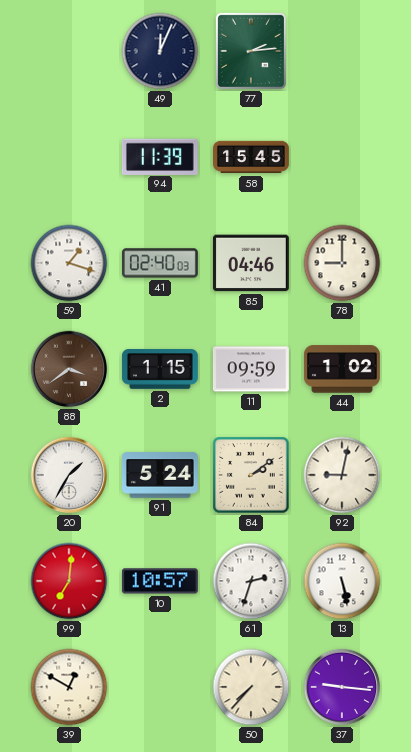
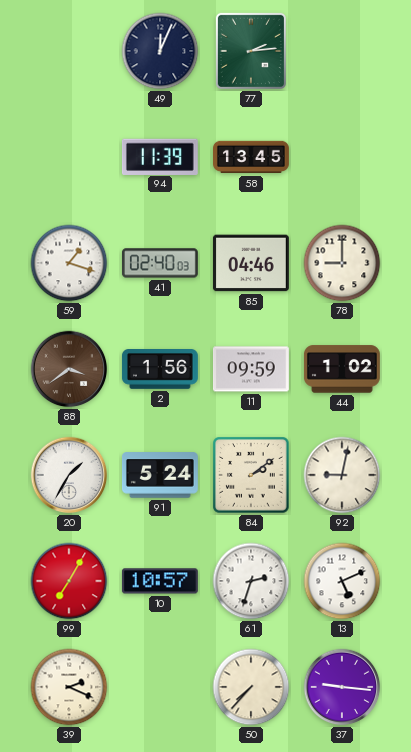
58: 15:45 -> 13:45
2: 1:15 -> 1:56
99: 7:01 -> 7:05
13: 5:28 -> 5:11
39: 12:50 -> 2:19
